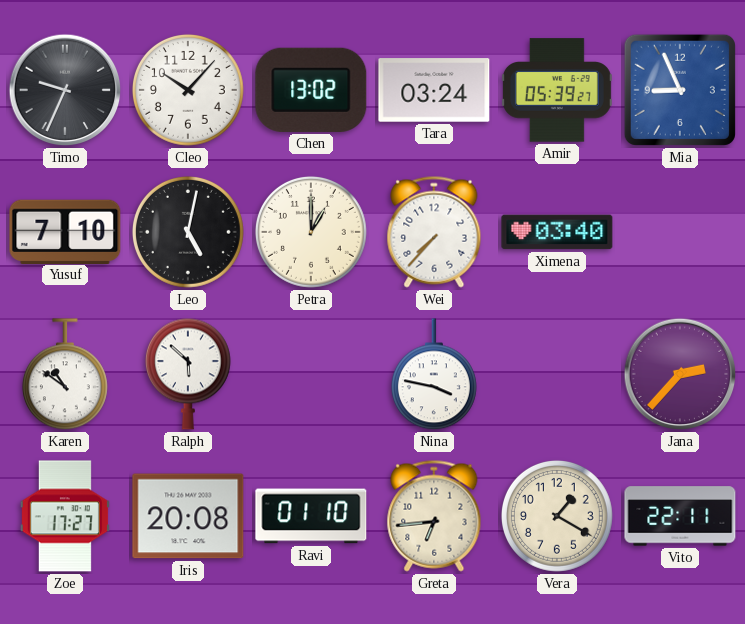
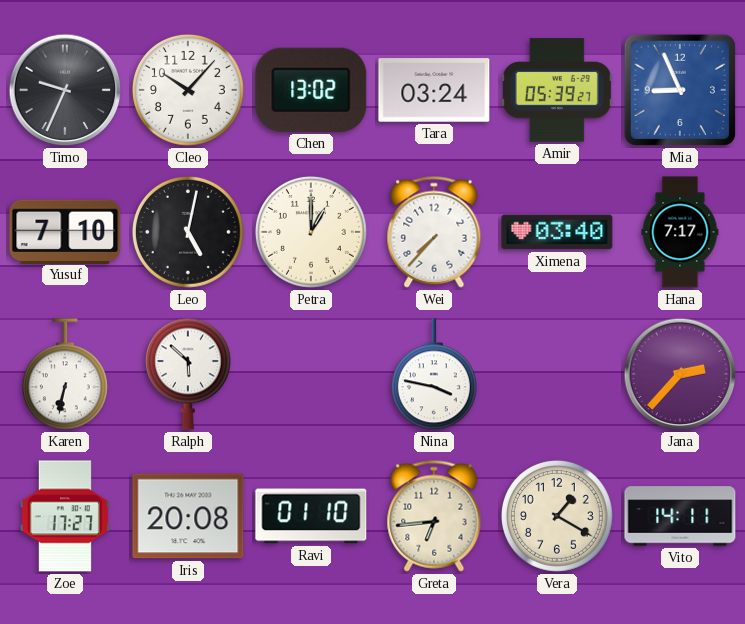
Hana: none -> 7:17
Karen: 10:51 -> 6:32
Vito: 22:11 -> 14:11
